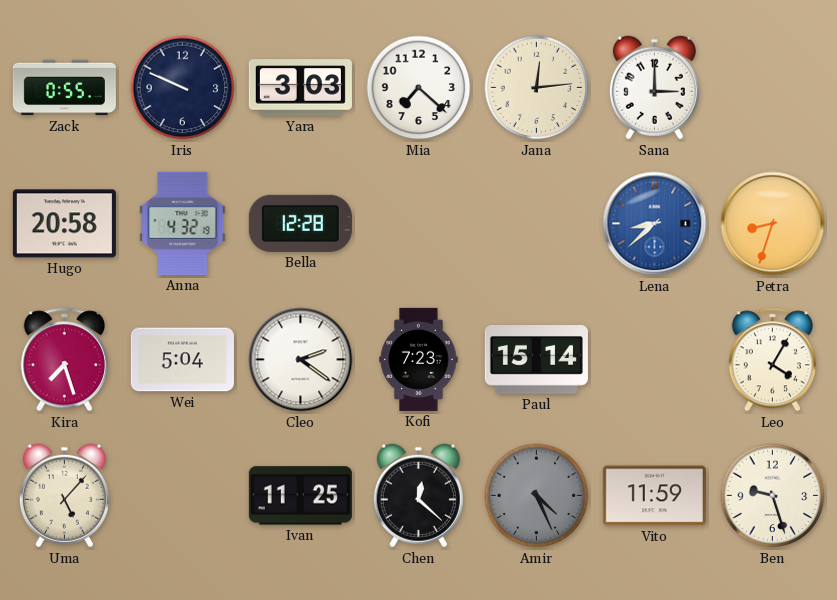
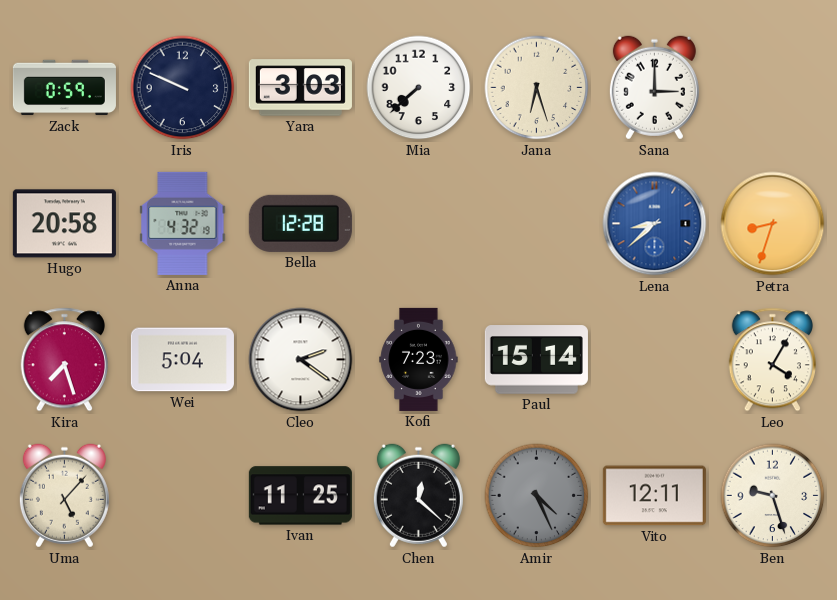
Zack: 0:55 -> 0:59
Mia: 7:22 -> 7:38
Jana: 12:14 -> 6:27
Vito: 11:59 -> 12:11
